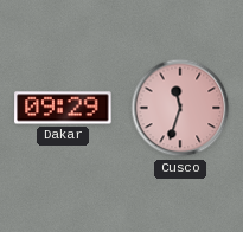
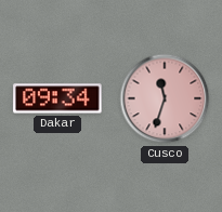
Dakar: 09:29 -> 09:34
